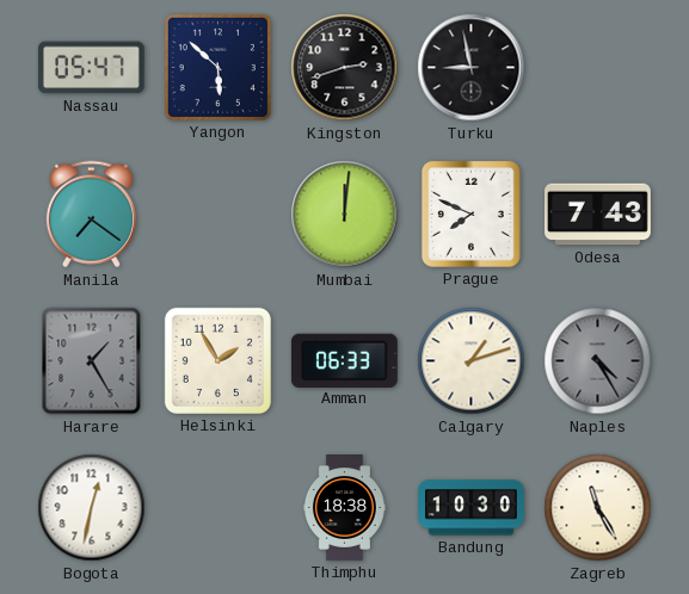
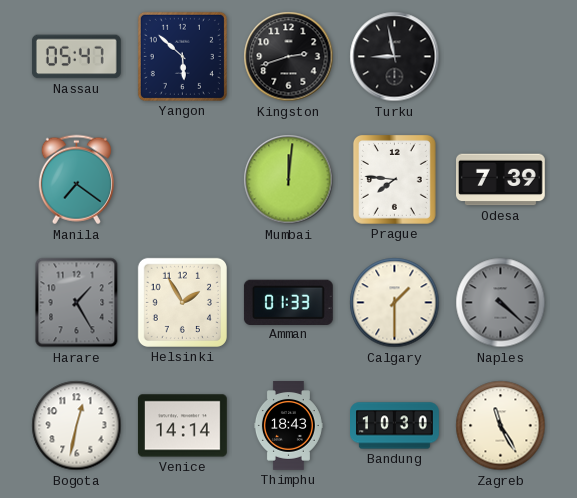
Prague: 7:49 -> 7:46
Odesa: 7:43 -> 7:39
Amman: 06:33 -> 01:33
Calgary: 1:12 -> 1:30
Naples: 4:25 -> 4:22
Venice: none -> 14:14
Thimphu: 18:38 -> 18:43
